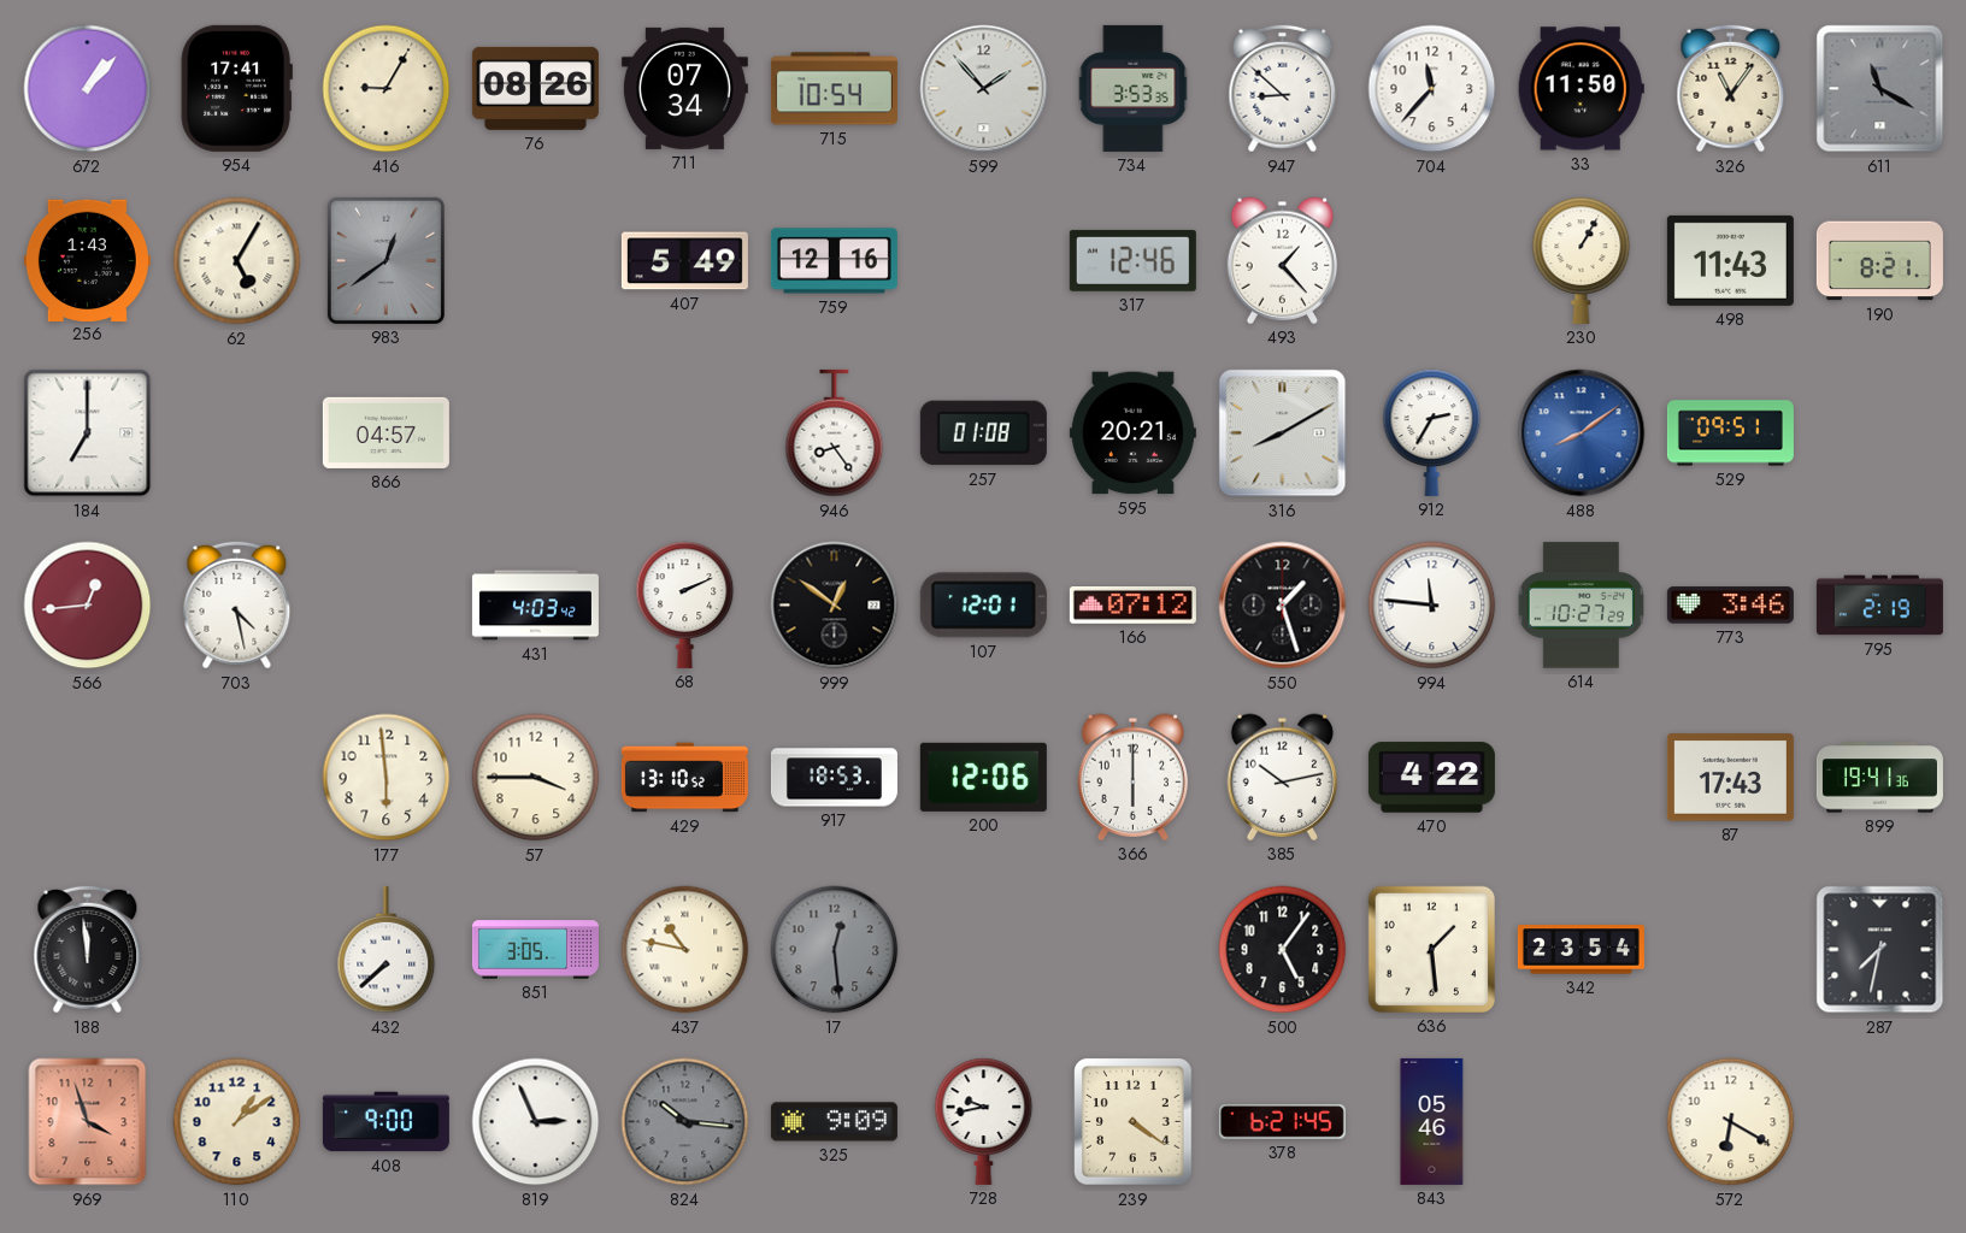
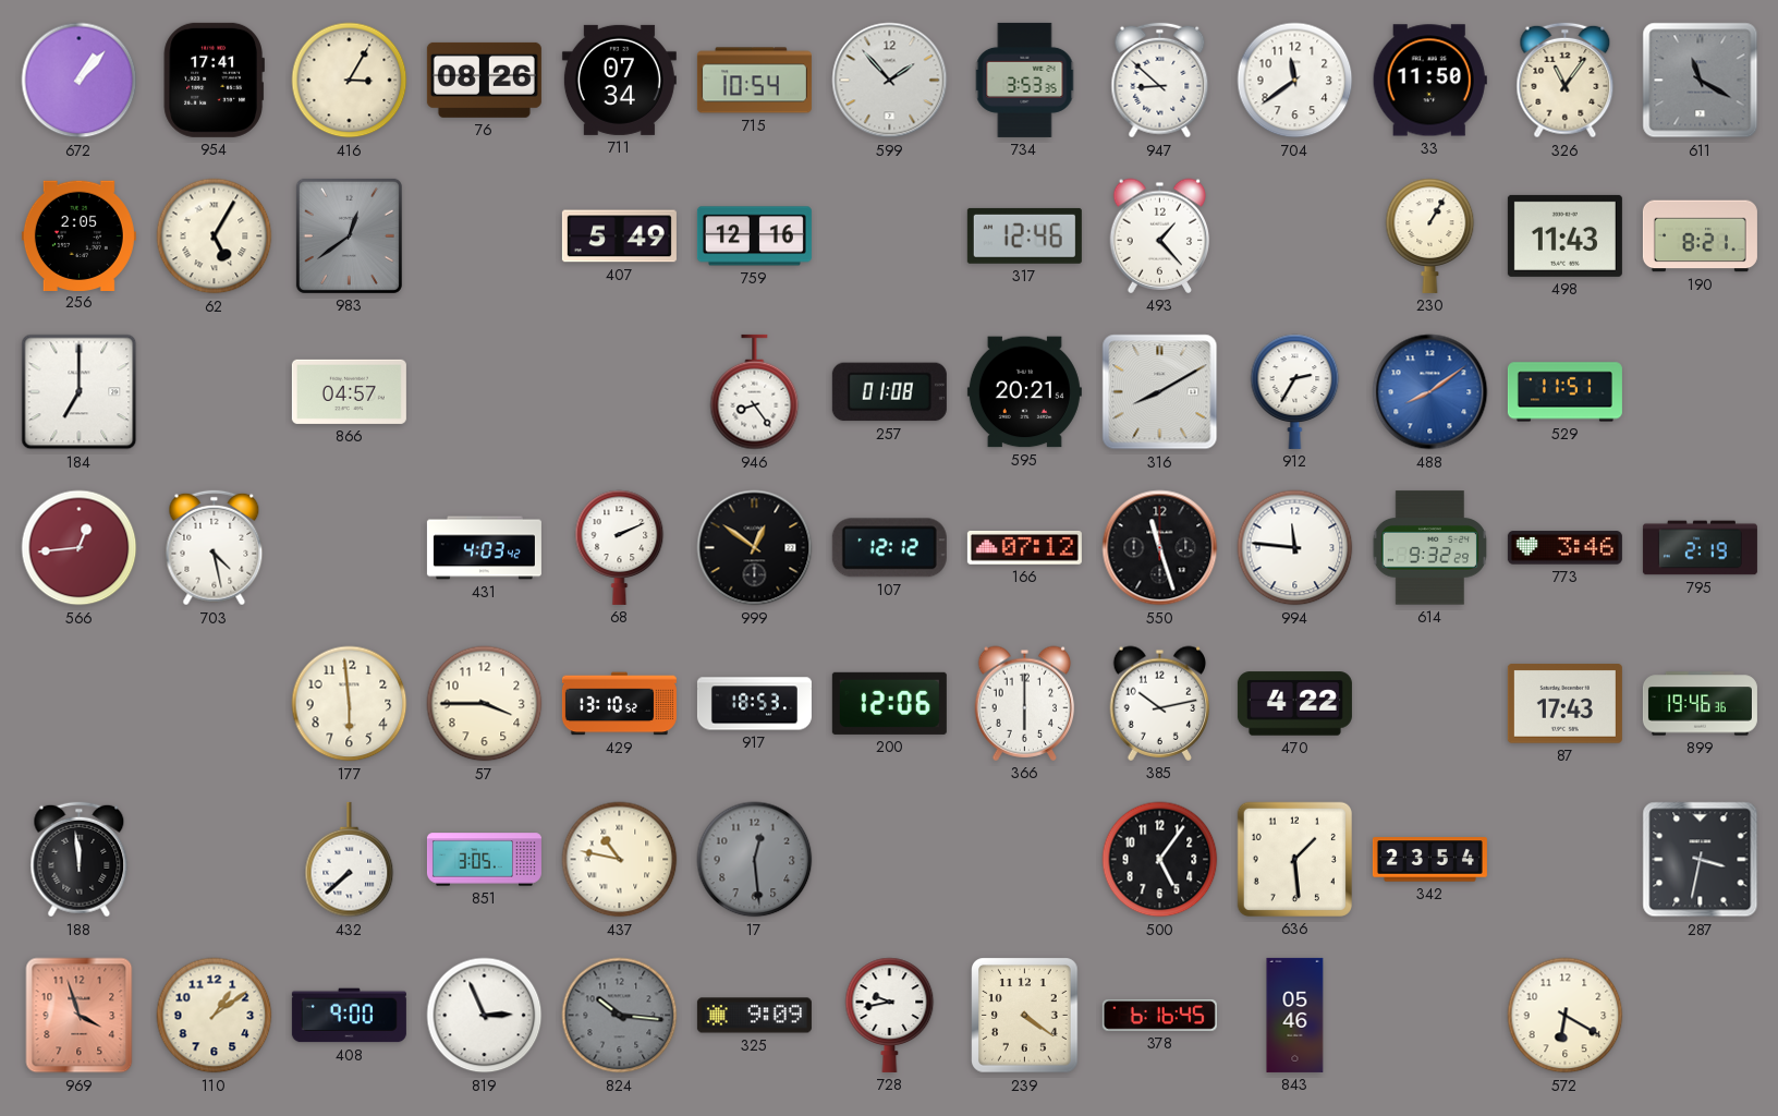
416: 9:05 -> 3:05
704: 11:37 -> 11:39
256: 1:43 -> 2:05
529: 09:51 -> 11:51
107: 12:01 -> 12:12
550: 1:27 -> 11:27
614: 10:27 -> 9:32
899: 19:41 -> 19:46
287: 7:32 -> 3:32
378: 6:21 -> 6:16
